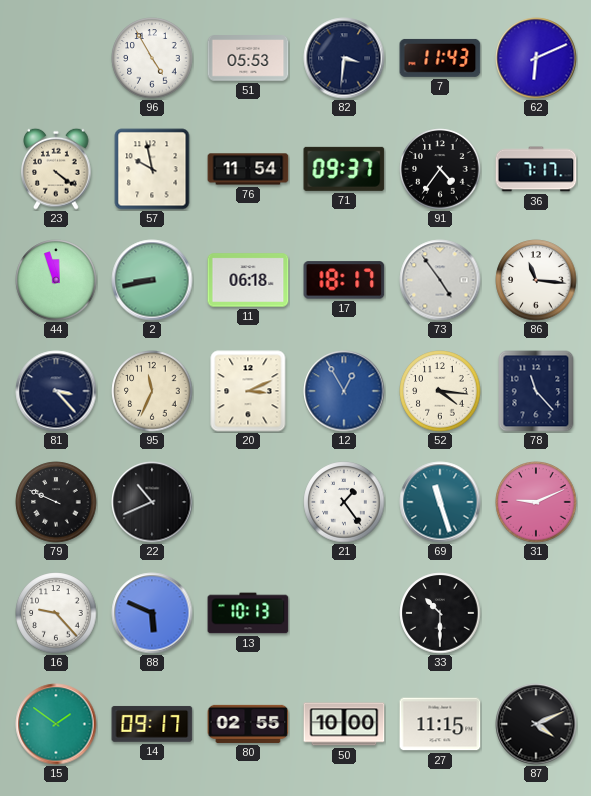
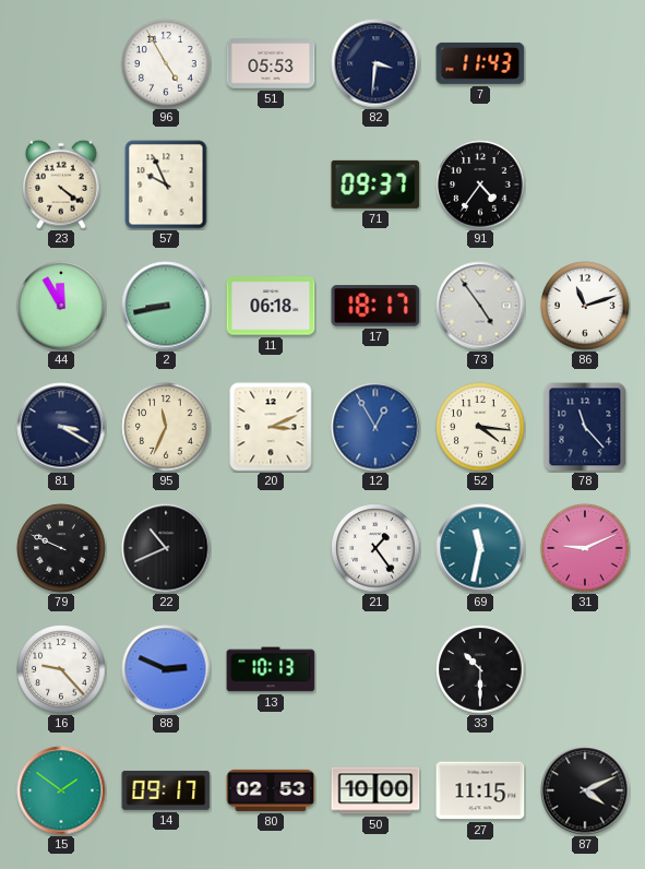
62: 6:11 -> none
57: 9:58 -> 9:56
76: 11:54 -> none
36: 7:17 -> none
44: 11:57 -> 11:55
86: 11:16 -> 11:12
81: 3:23 -> 3:20
69: 11:27 -> 11:32
88: 5:49 -> 2:49
80: 02:55 -> 02:53
